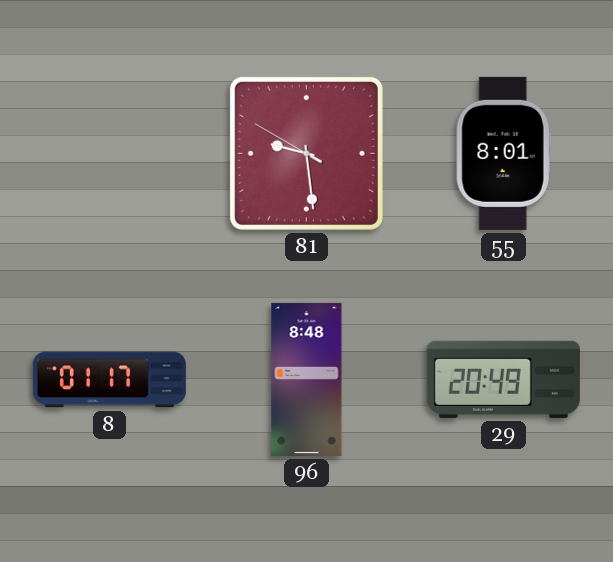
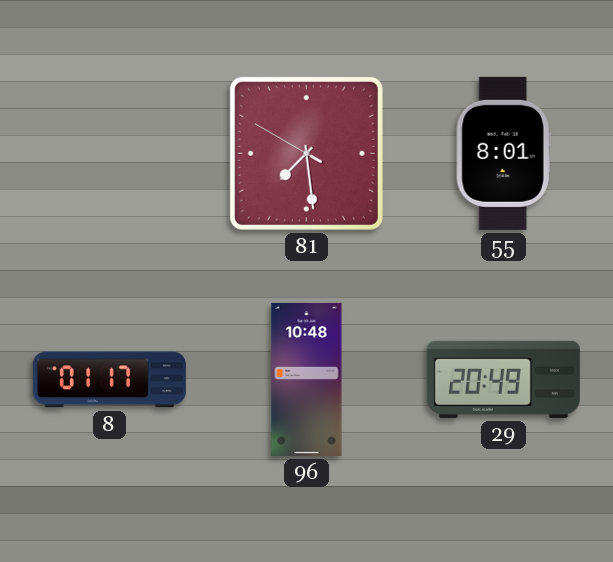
81: 9:28 -> 7:28
96: 8:48 -> 10:48
